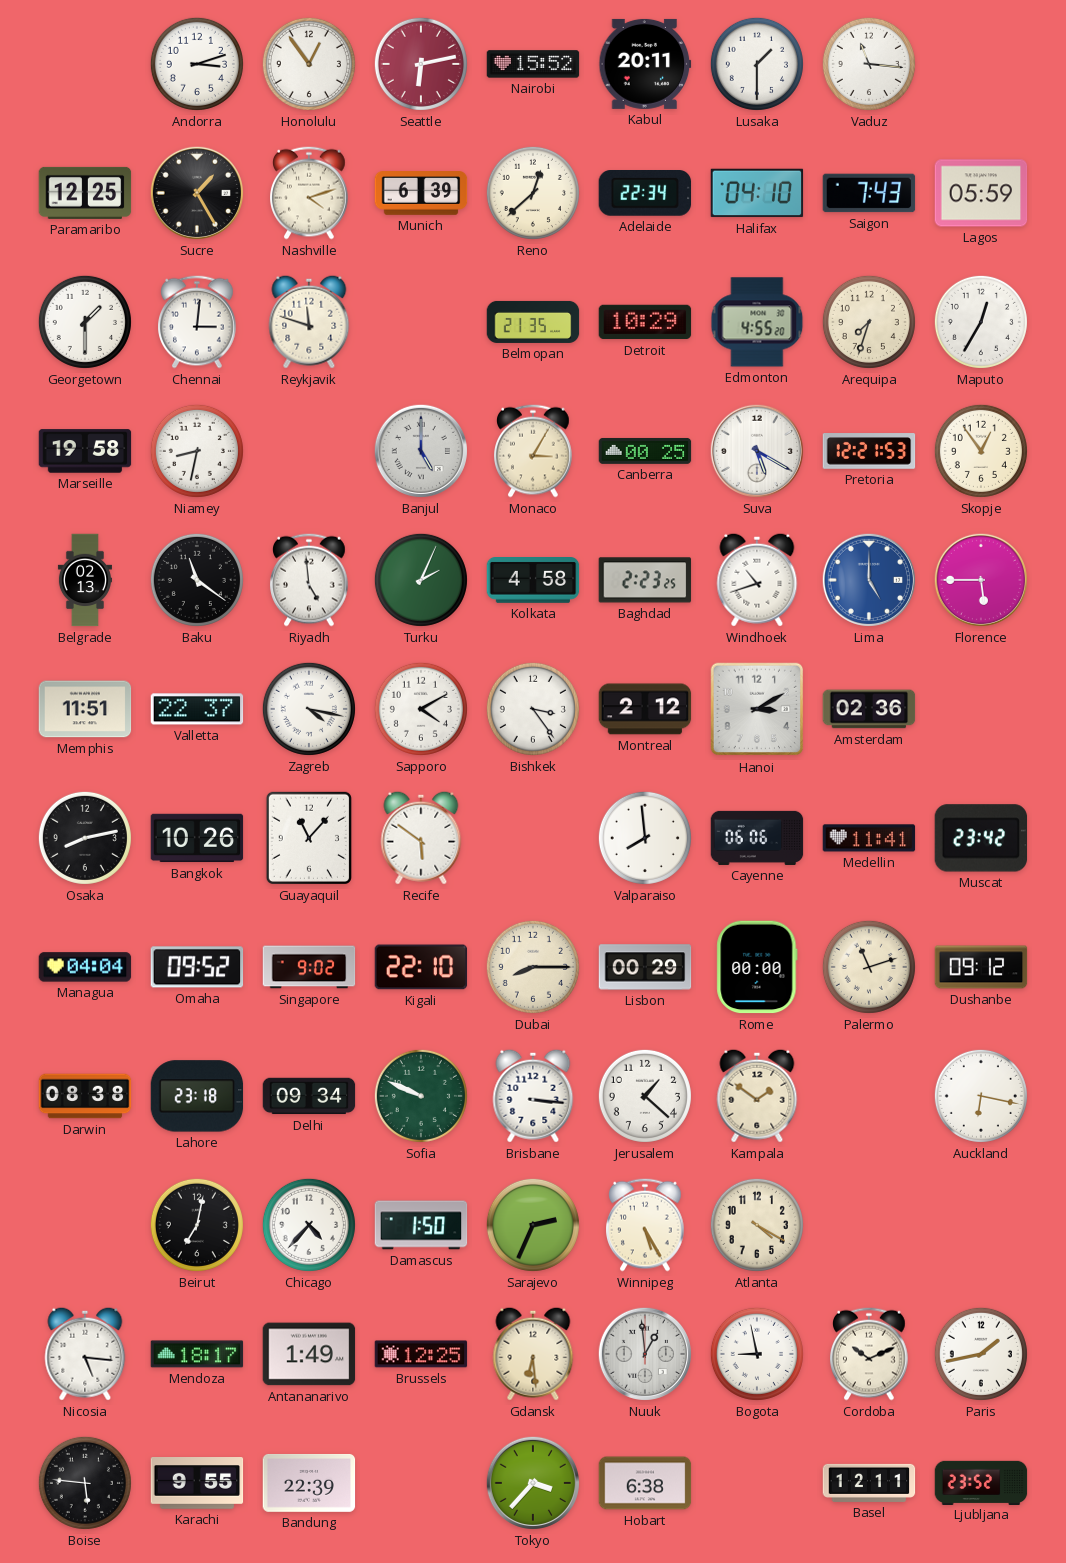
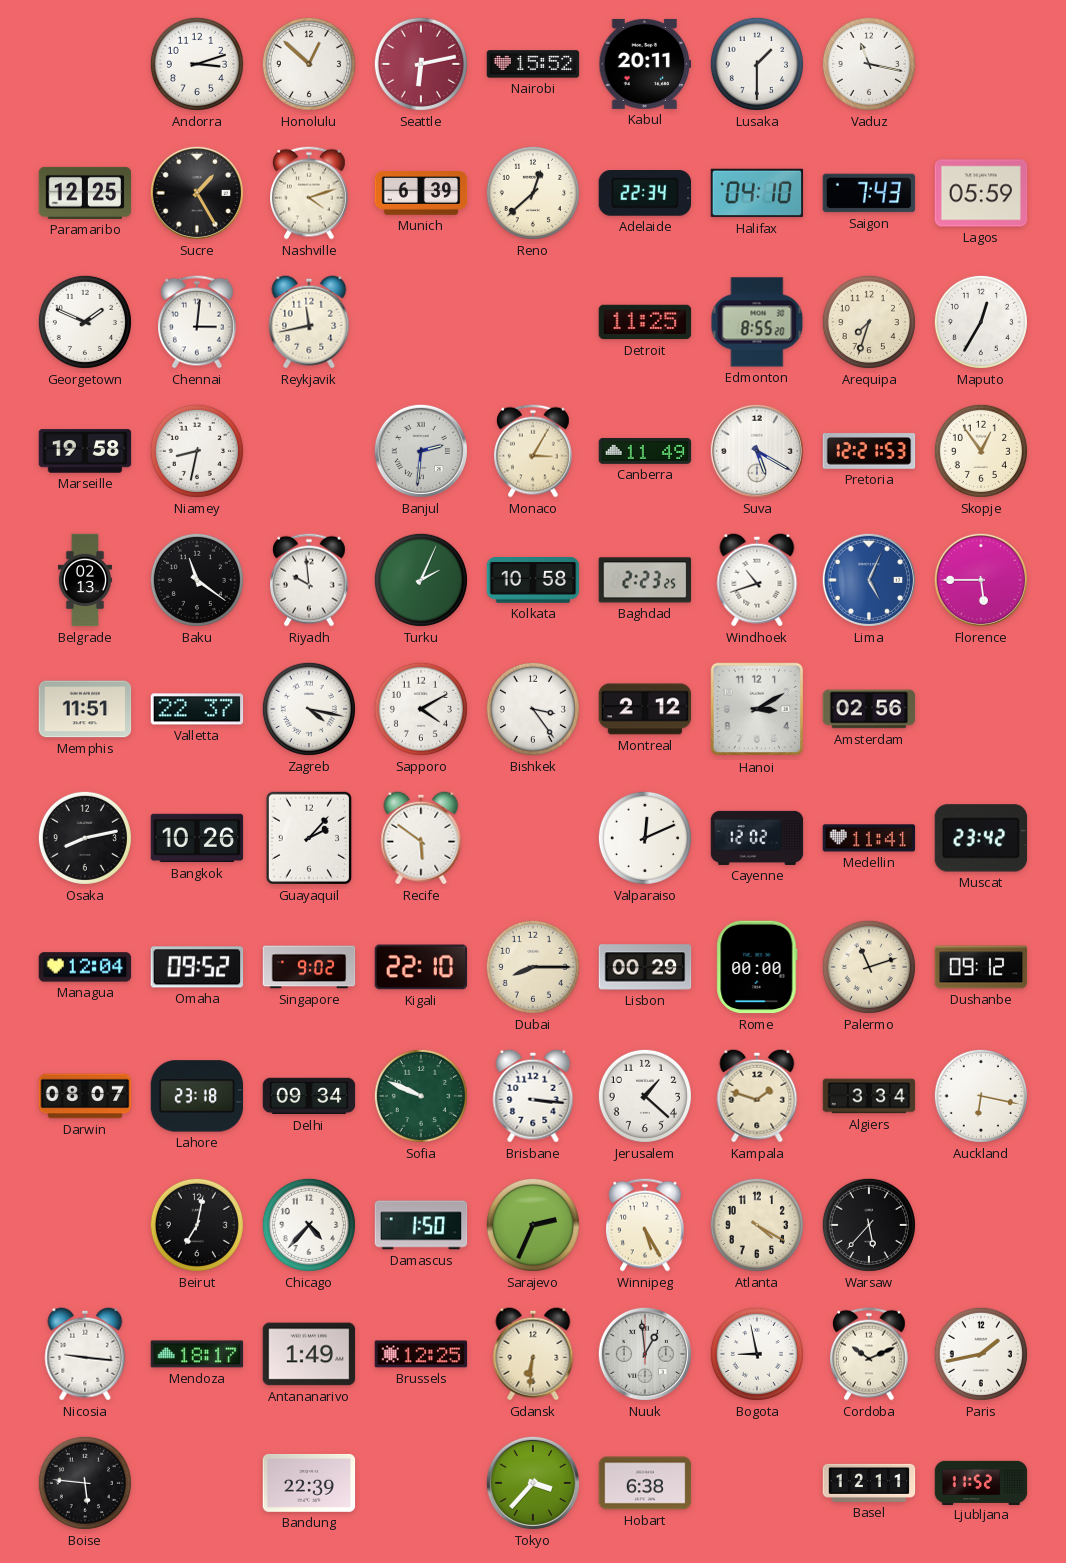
Honolulu: 12:54 -> 12:52
Vaduz: 11:16 -> 11:17
Georgetown: 1:30 -> 1:49
Reykjavik: 11:48 -> 11:43
Belmopan: 21:35 -> none
Detroit: 10:29 -> 11:25
Edmonton: 4:55 -> 8:55
Banjul: 5:00 -> 2:31
Canberra: 00:25 -> 11:49
Riyadh: 4:59 -> 9:59
Kolkata: 4:58 -> 10:58
Lima: 5:00 -> 5:04
Amsterdam: 02:36 -> 02:56
Guayaquil: 11:07 -> 2:07
Valparaiso: 7:59 -> 12:11
Cayenne: 06:06 -> 12:02
Managua: 04:04 -> 12:04
Darwin: 08:38 -> 08:07
Kampala: 1:51 -> 1:48
Algiers: none -> 3:34
Warsaw: none -> 5:37
Nicosia: 5:16 -> 9:16
Gdansk: 6:29 -> 6:31
Karachi: 9:55 -> none
Ljubljana: 23:52 -> 11:52
